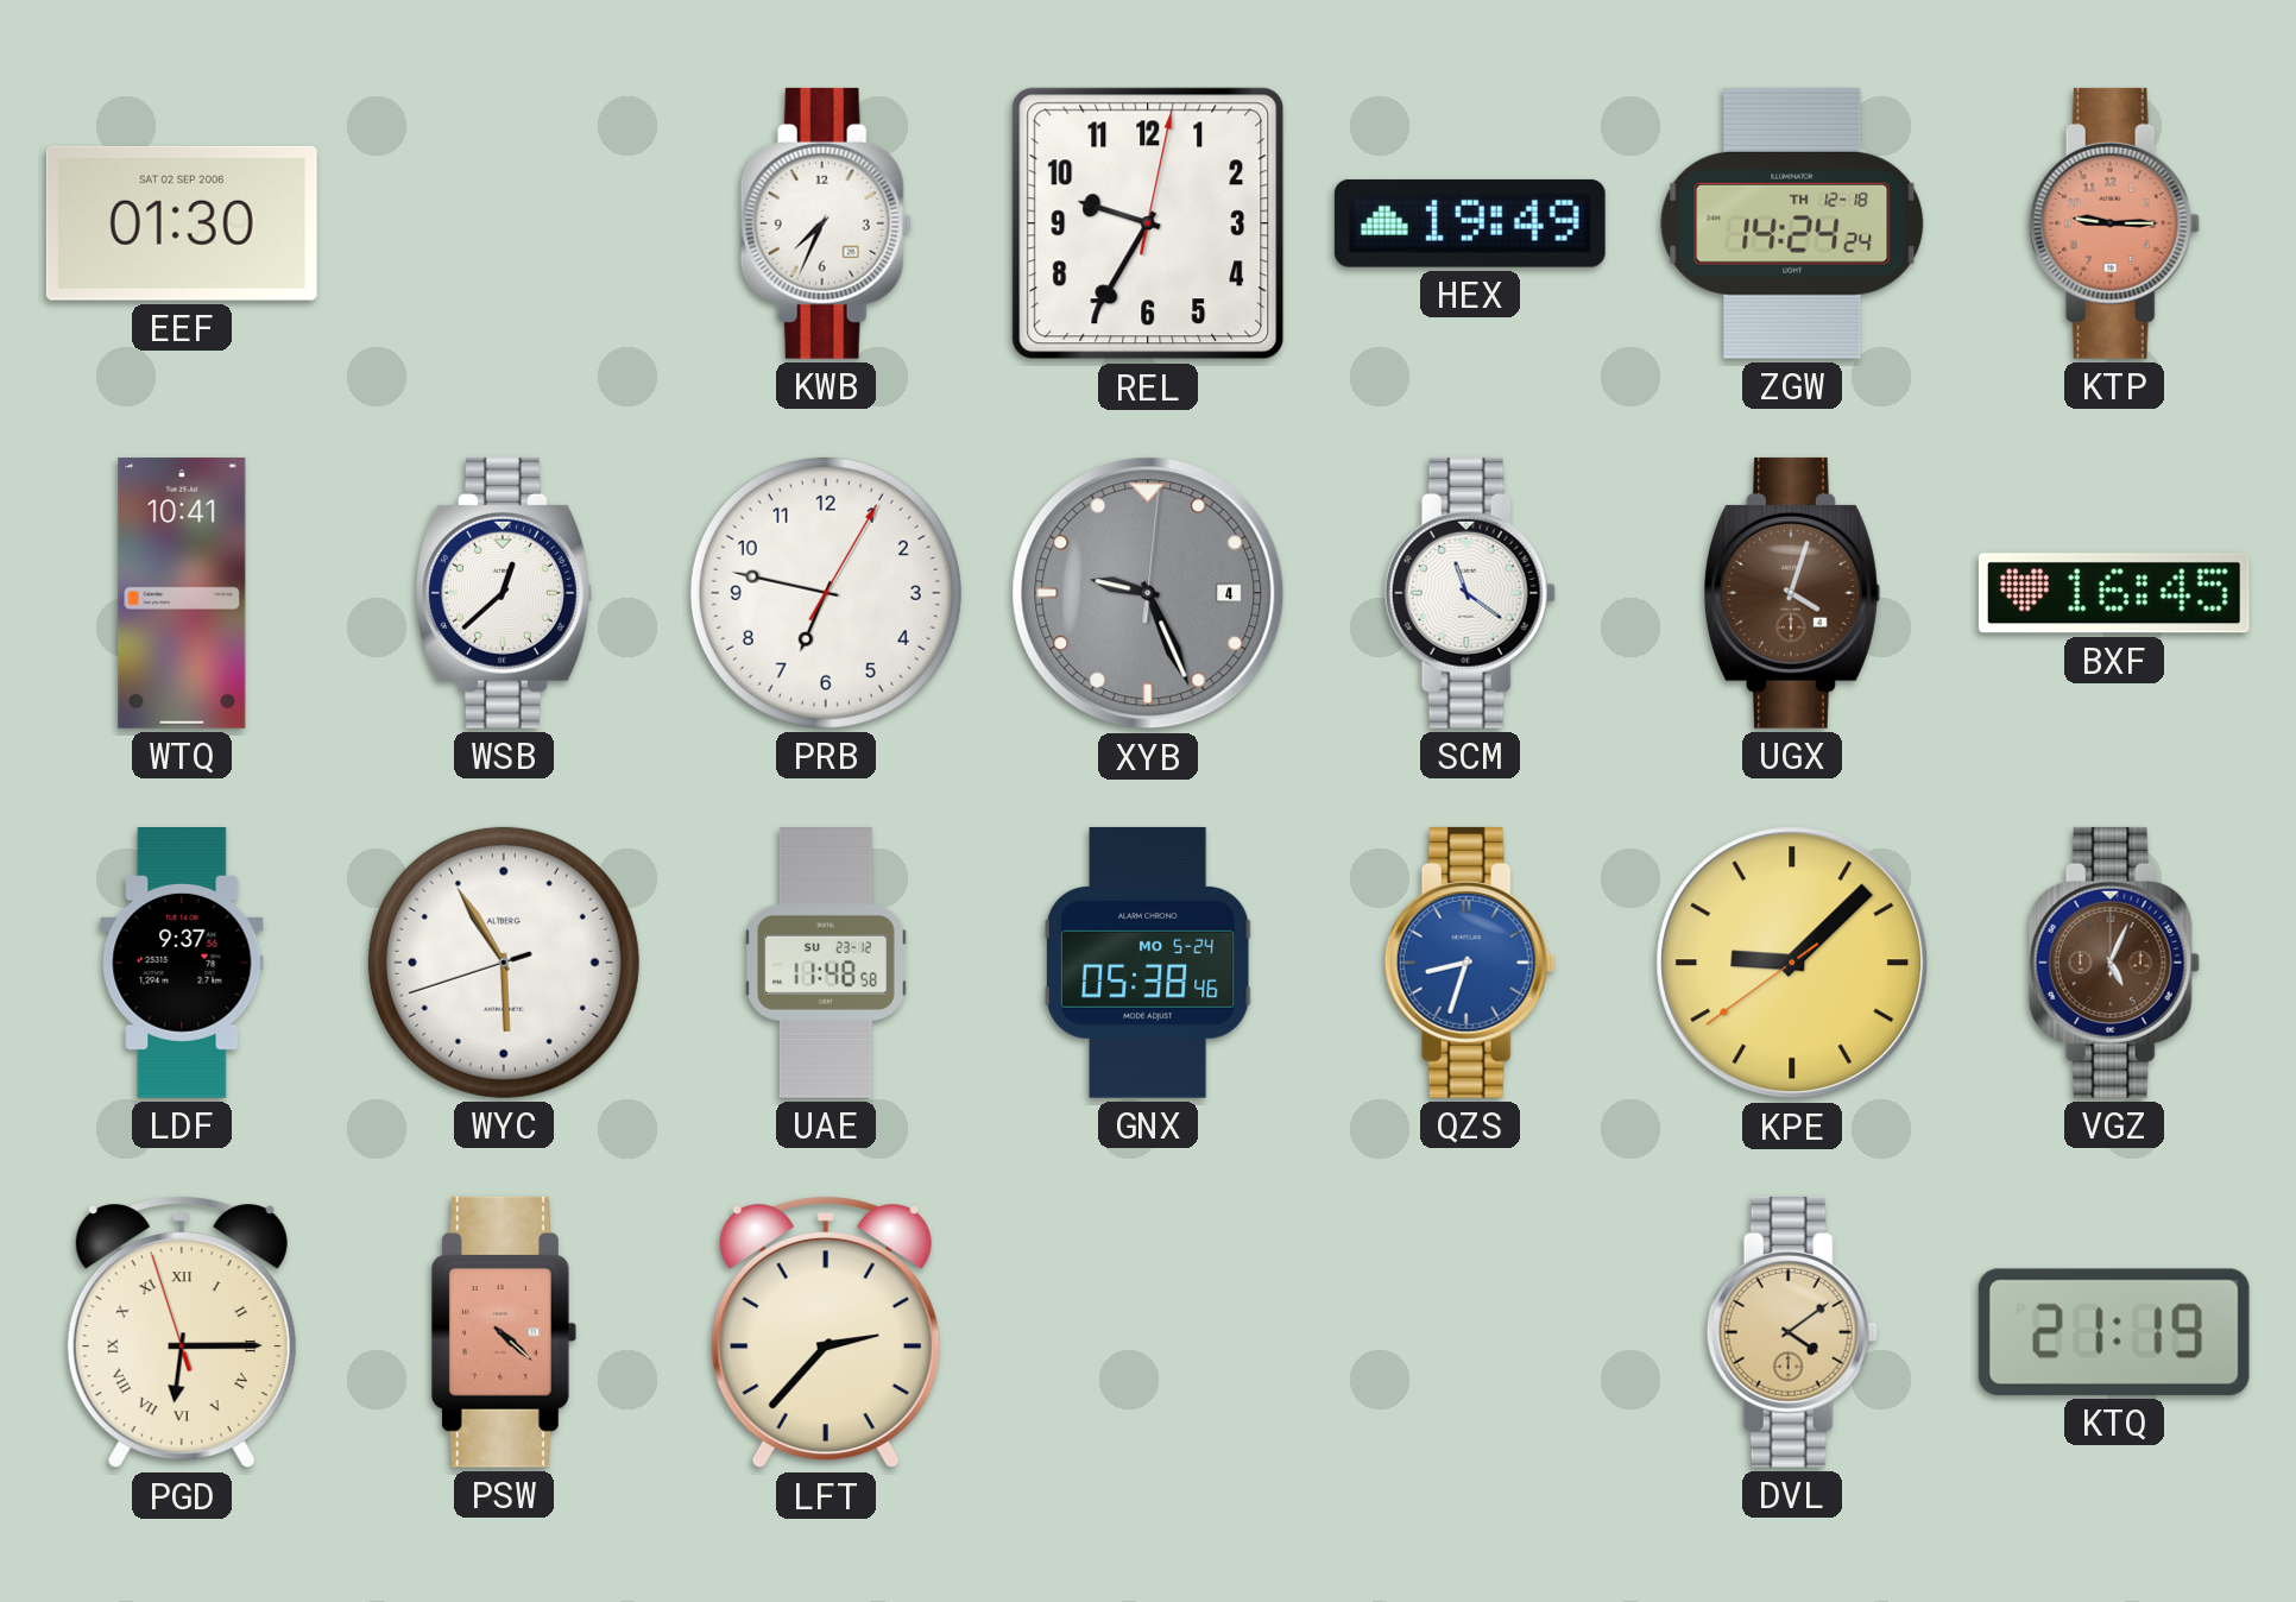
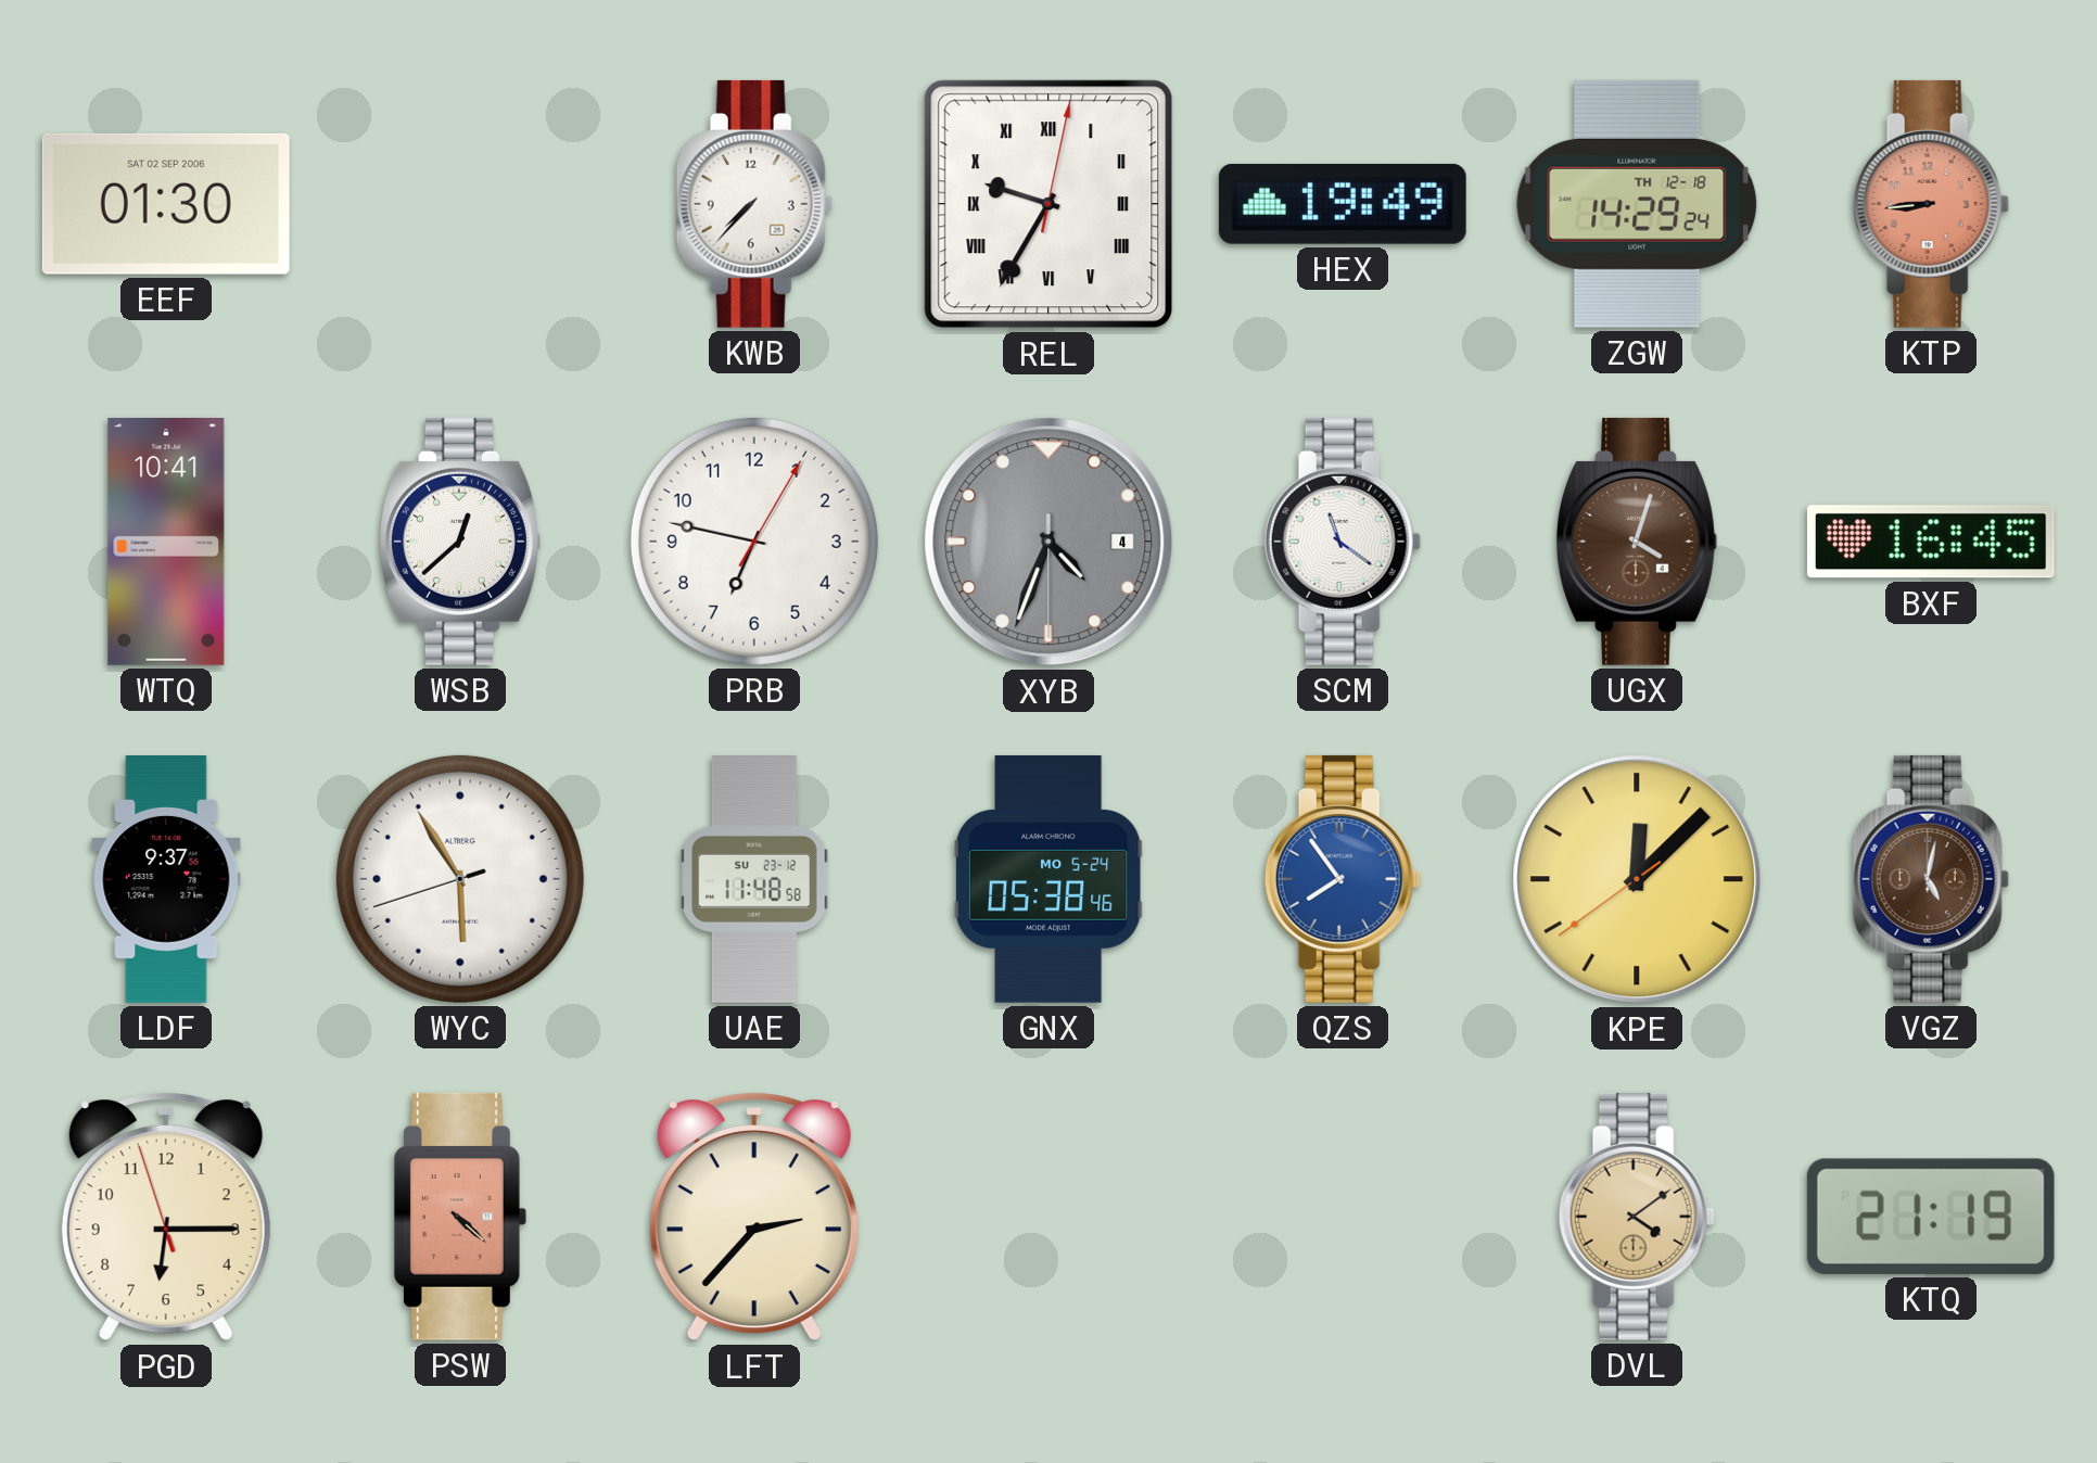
KWB: 7:34 -> 7:37
REL numerals: Arabic -> Roman
ZGW: 14:24 -> 14:29
KTP: 9:15 -> 8:44
XYB: 9:26 -> 4:33
QZS: 8:33 -> 7:54
KPE: 9:07 -> 12:07
VGZ: 5:04 -> 5:02
PGD numerals: Roman -> Arabic
